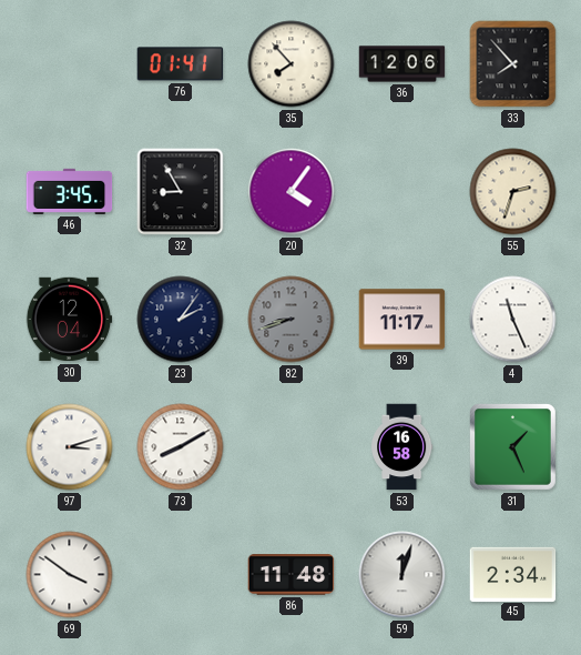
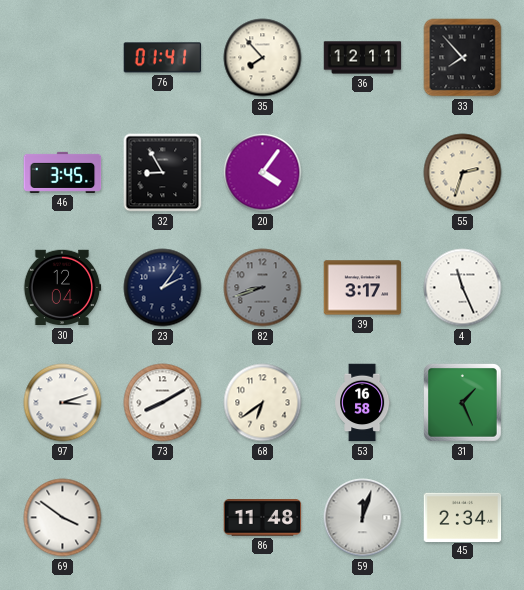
36: 12:06 -> 12:11
39: 11:17 -> 3:17
68: none -> 6:39
